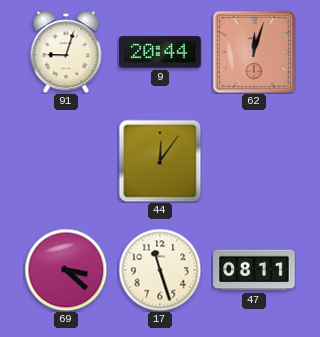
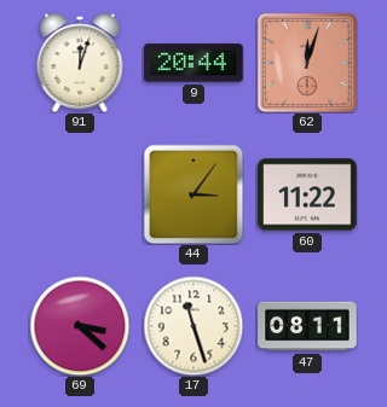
91: 9:03 -> 12:03
44: 12:06 -> 3:06
60: none -> 11:22
